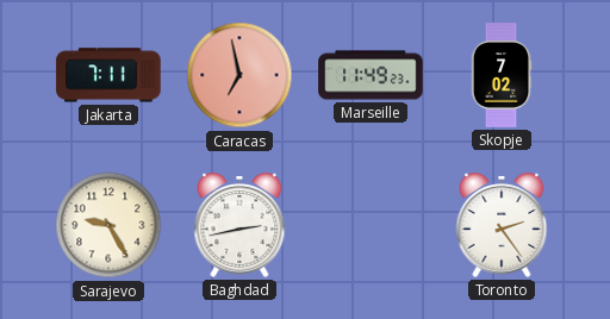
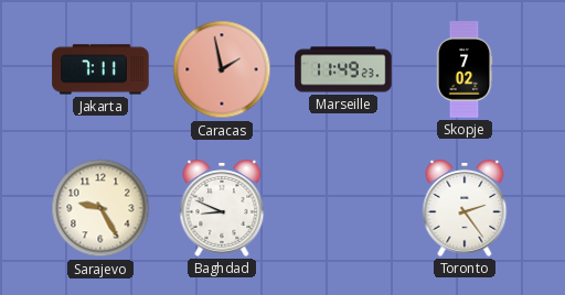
Caracas: 6:58 -> 1:58
Baghdad: 2:43 -> 8:49
